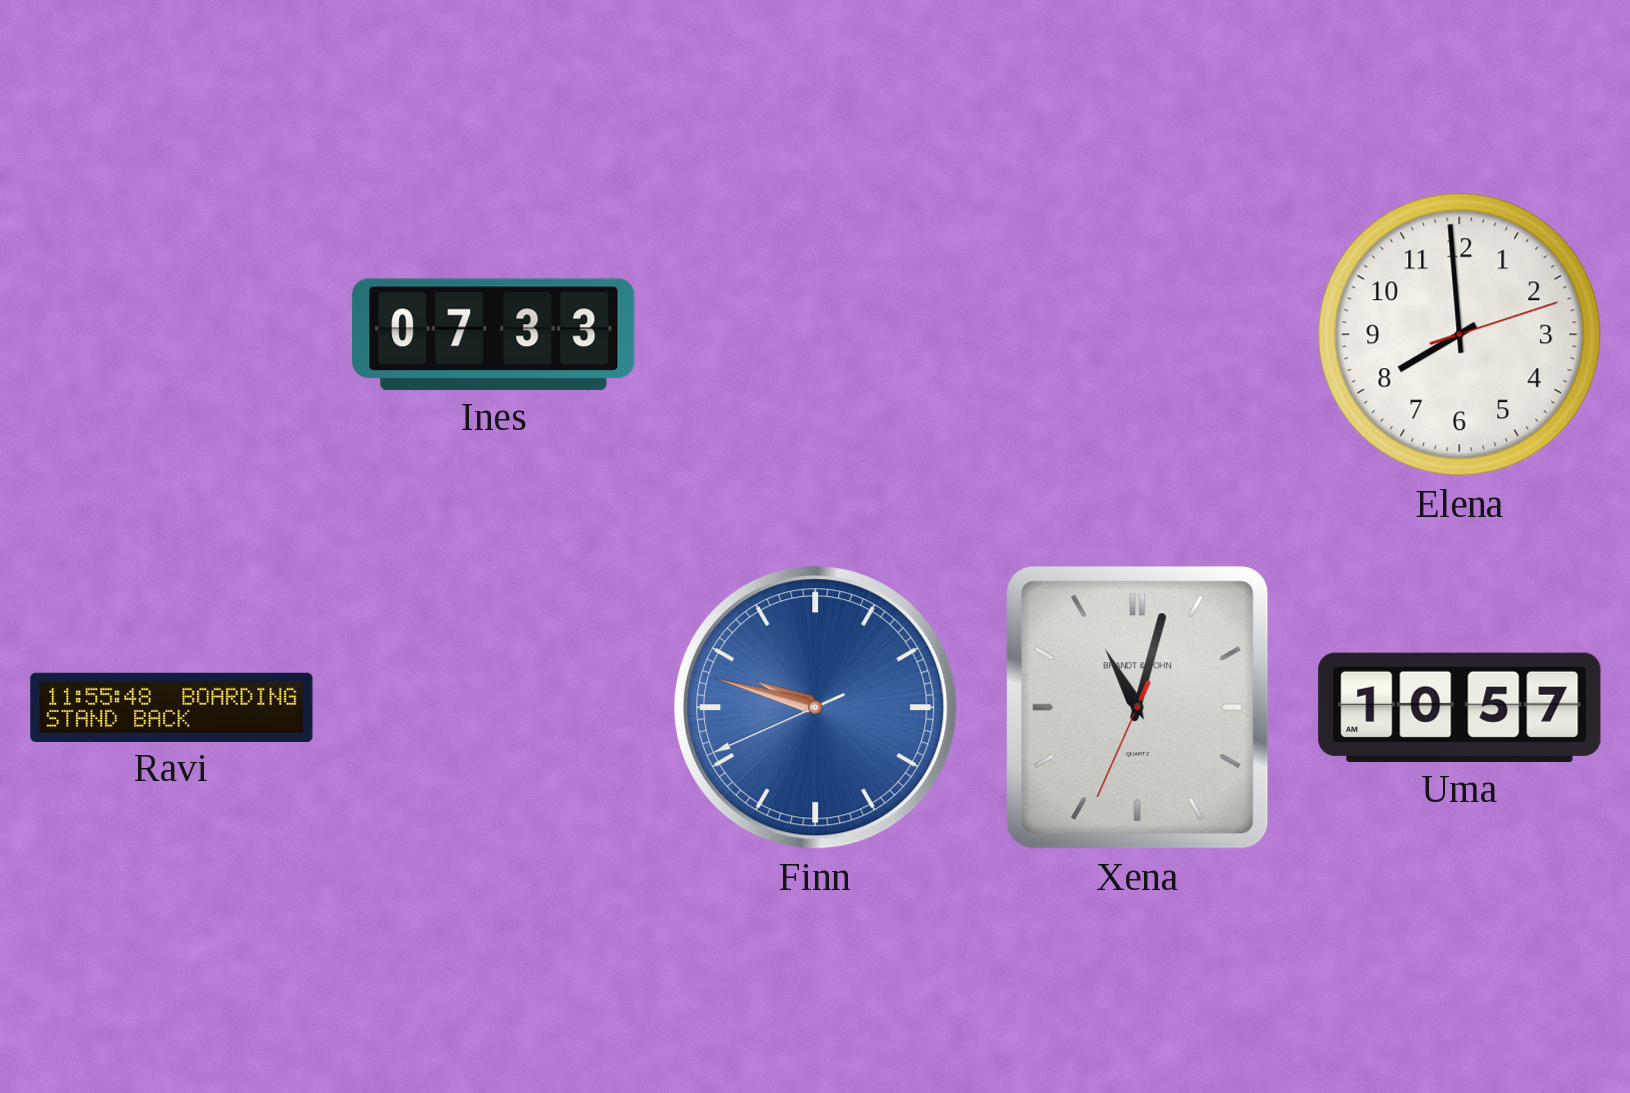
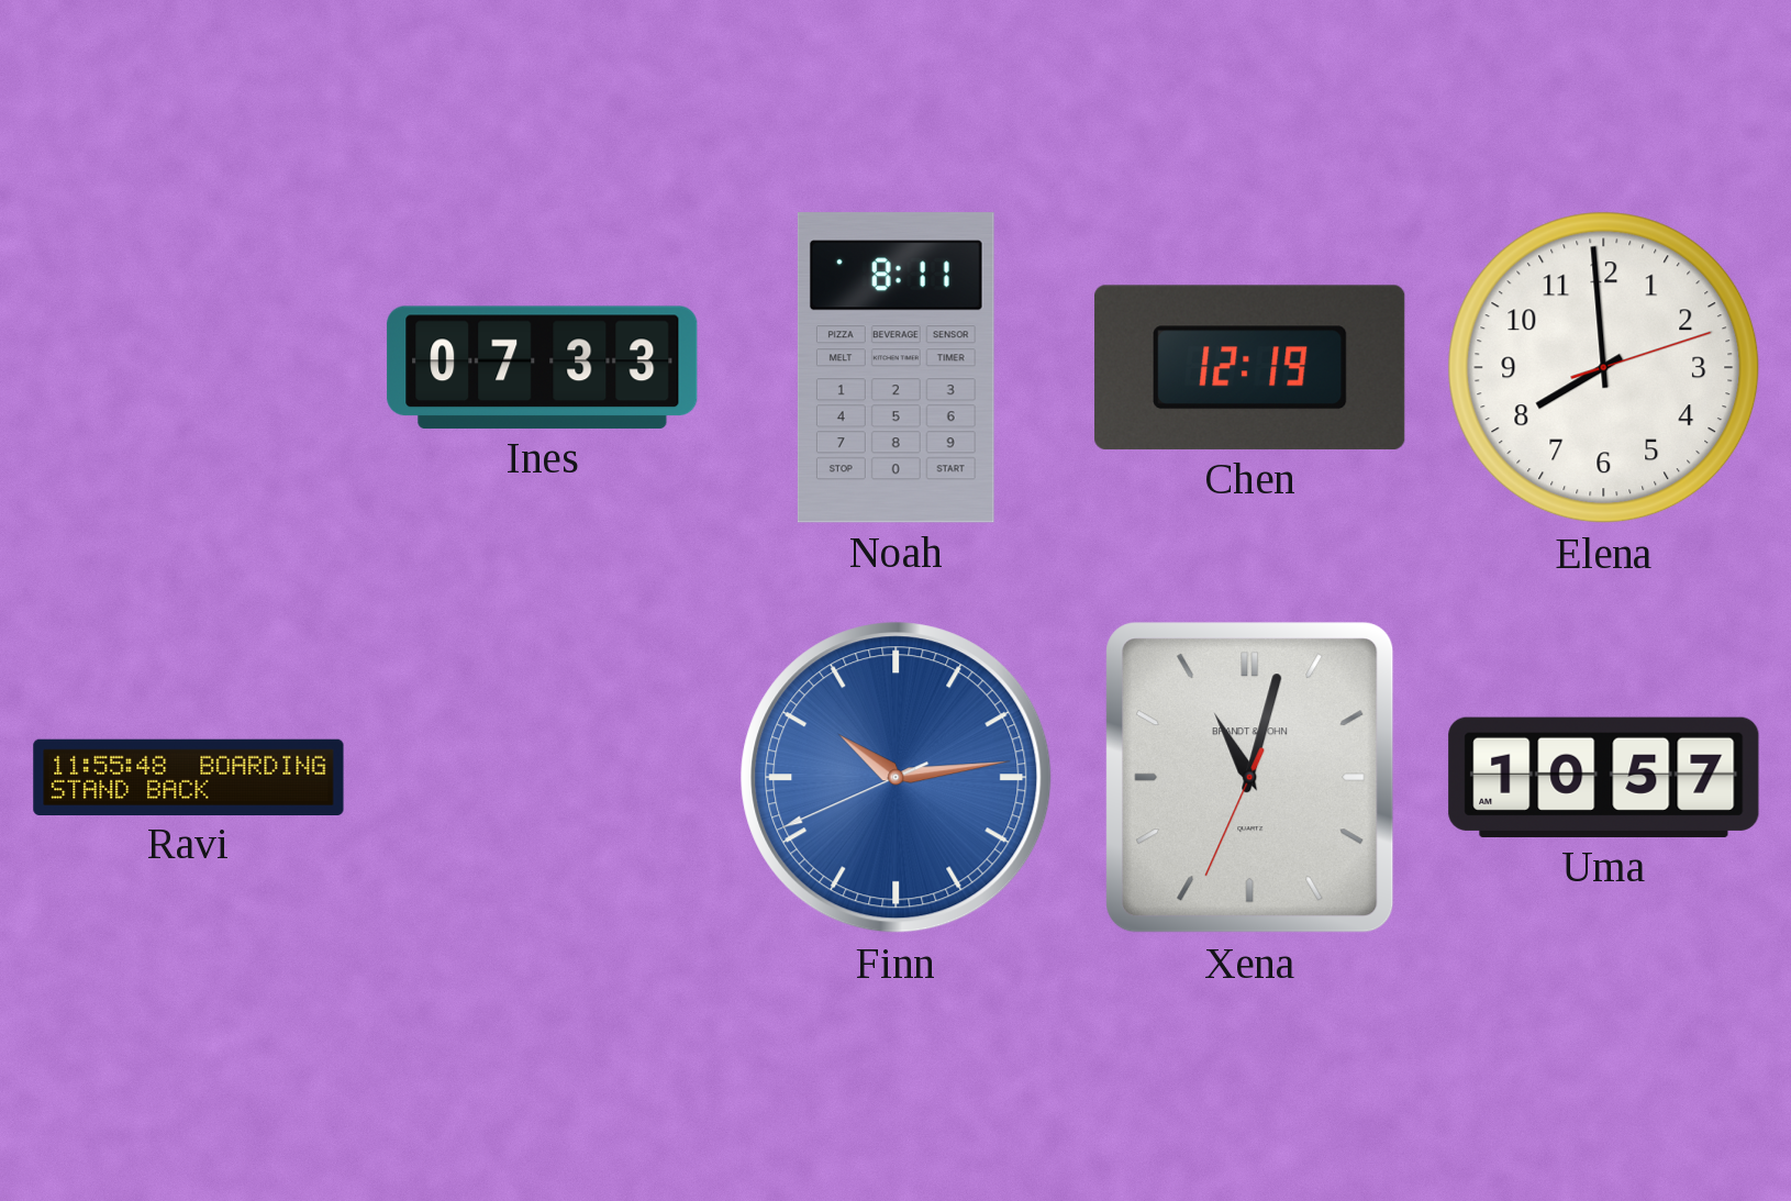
Noah: none -> 8:11
Chen: none -> 12:19
Finn: 9:47 -> 10:13
